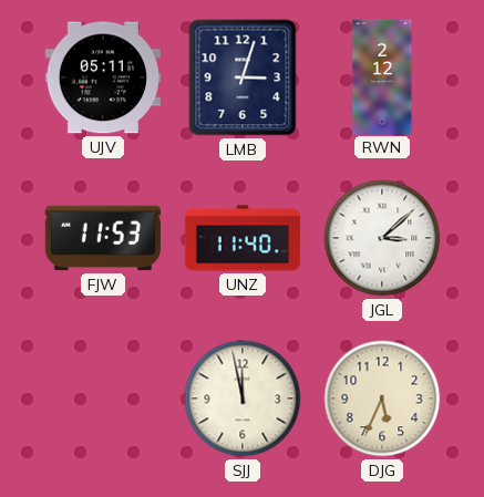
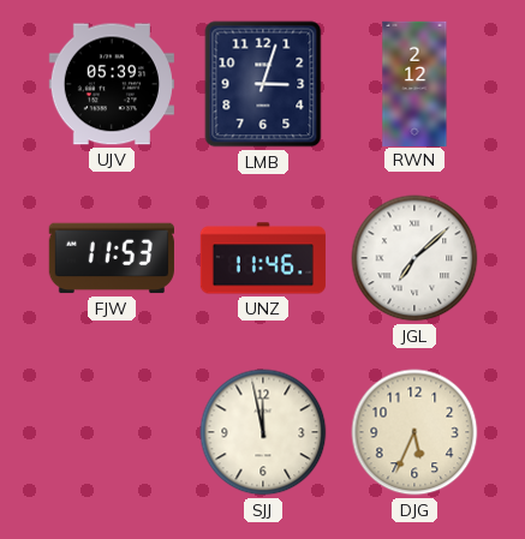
UJV: 05:11 -> 05:39
UNZ: 11:40 -> 11:46
JGL: 3:08 -> 7:08
